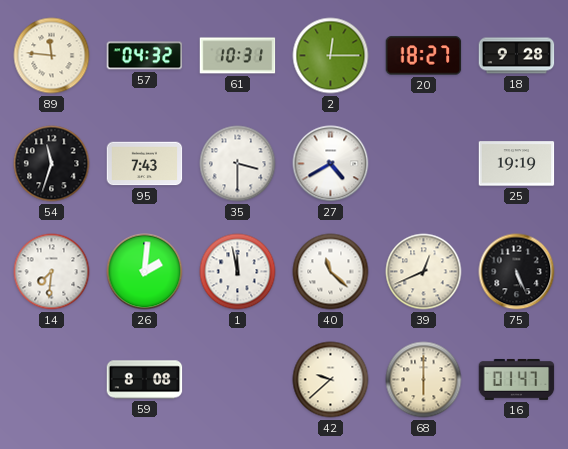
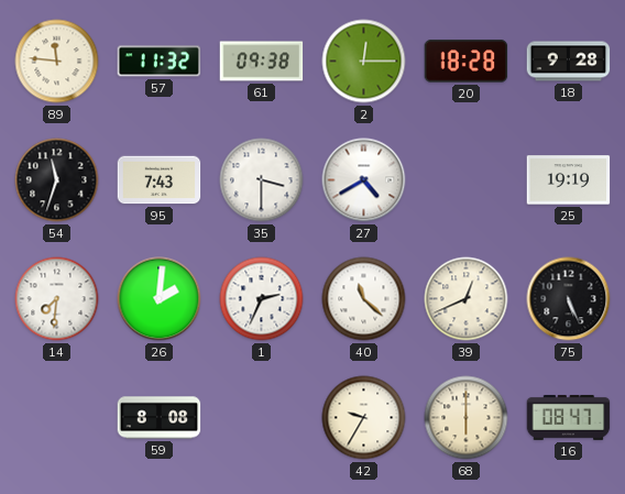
57: 04:32 -> 11:32
61: 10:31 -> 09:38
20: 18:27 -> 18:28
1: 11:58 -> 2:34
42: 9:38 -> 9:35
16: 01:47 -> 08:47
